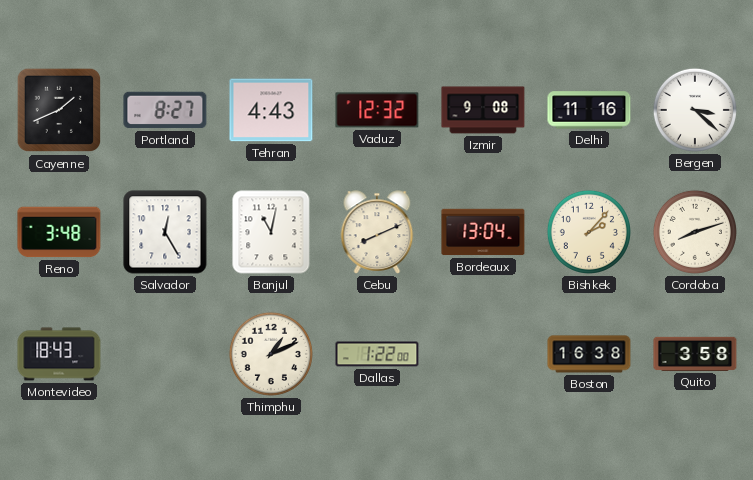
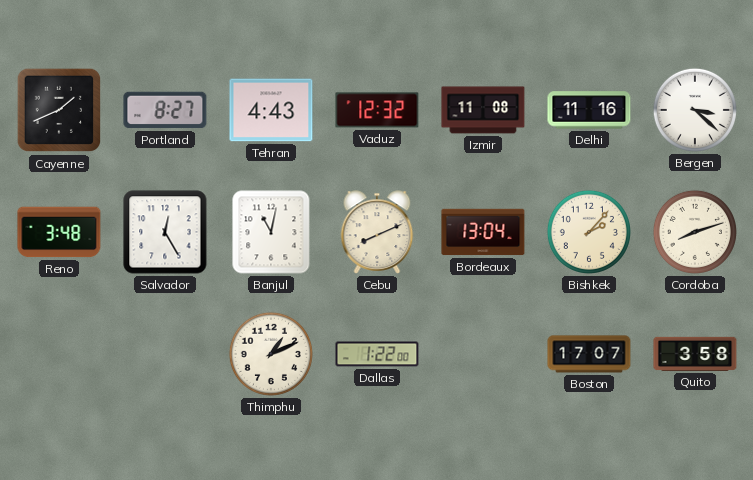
Izmir: 9:08 -> 11:08
Montevideo: 18:43 -> none
Boston: 16:38 -> 17:07
